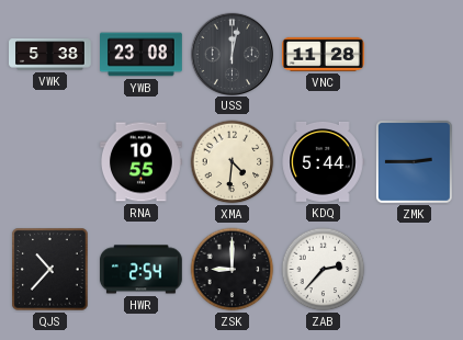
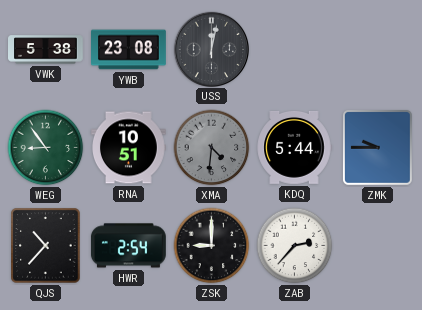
VNC: 11:28 -> none
WEG: none -> 8:54
RNA: 10:55 -> 10:51
XMA dial: cream -> grey
ZMK: 2:45 -> 9:45
